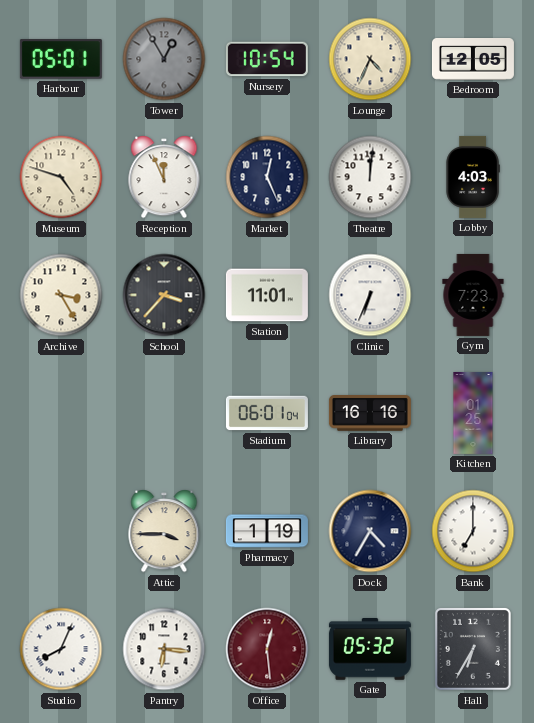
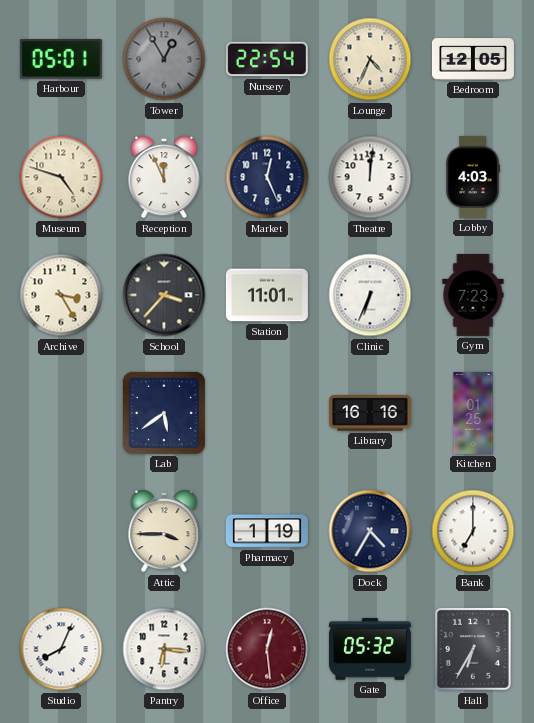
Nursery: 10:54 -> 22:54
Lab: none -> 5:39
Stadium: 06:01 -> none
